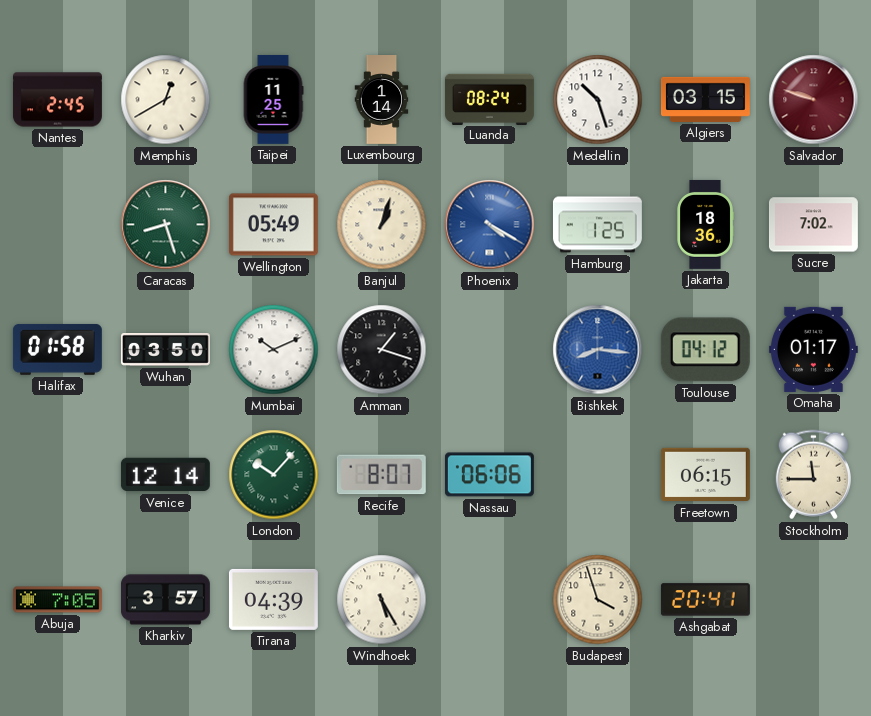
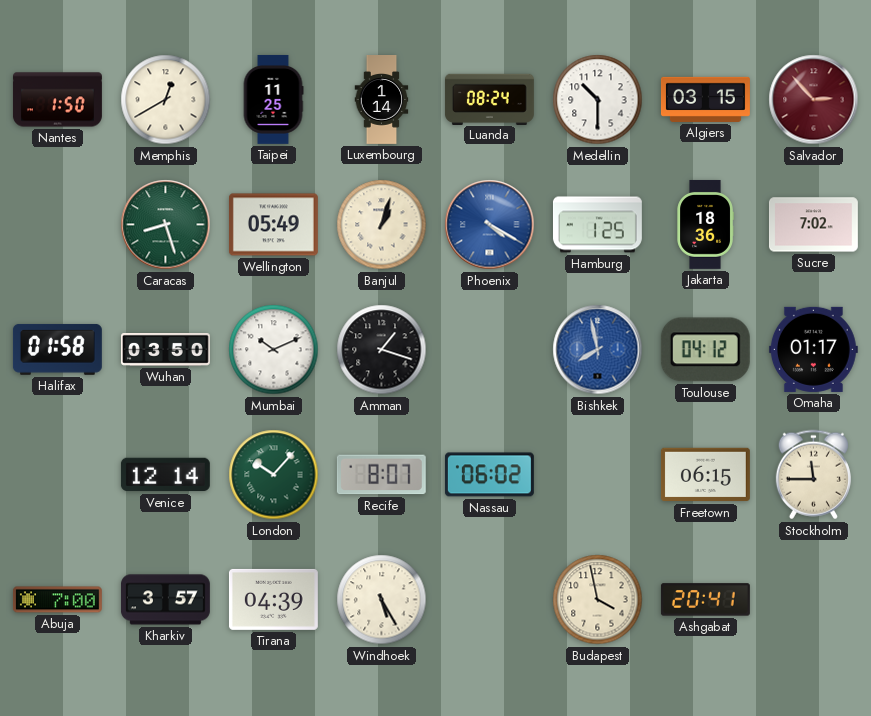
Nantes: 2:45 -> 1:50
Medellin: 10:27 -> 10:30
Salvador: 9:48 -> 2:53
Bishkek: 8:16 -> 7:58
Nassau: 06:06 -> 06:02
Abuja: 7:05 -> 7:00
Budapest: 3:57 -> 3:58
